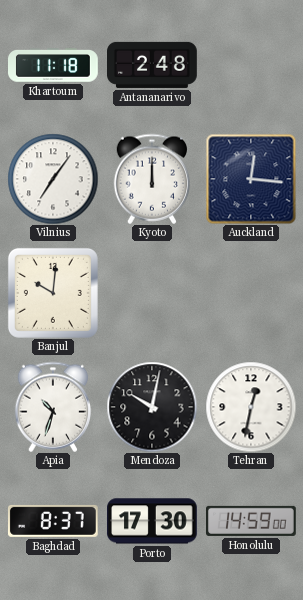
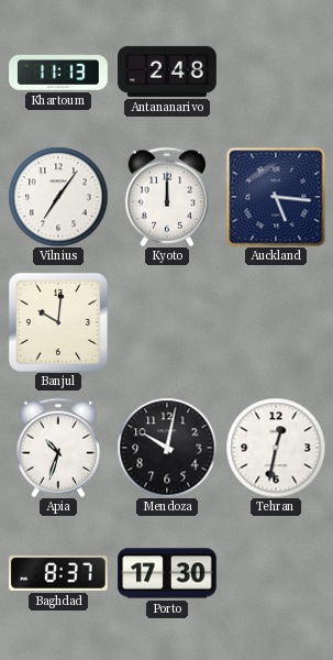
Khartoum: 11:18 -> 11:13
Auckland: 12:16 -> 5:16
Honolulu: 14:59 -> none
